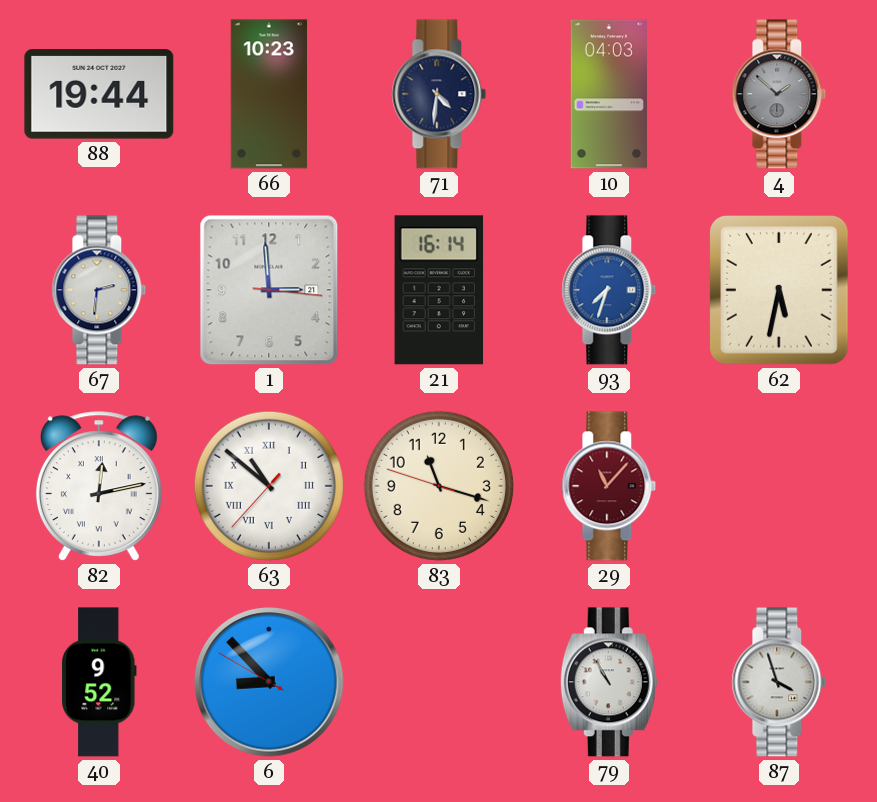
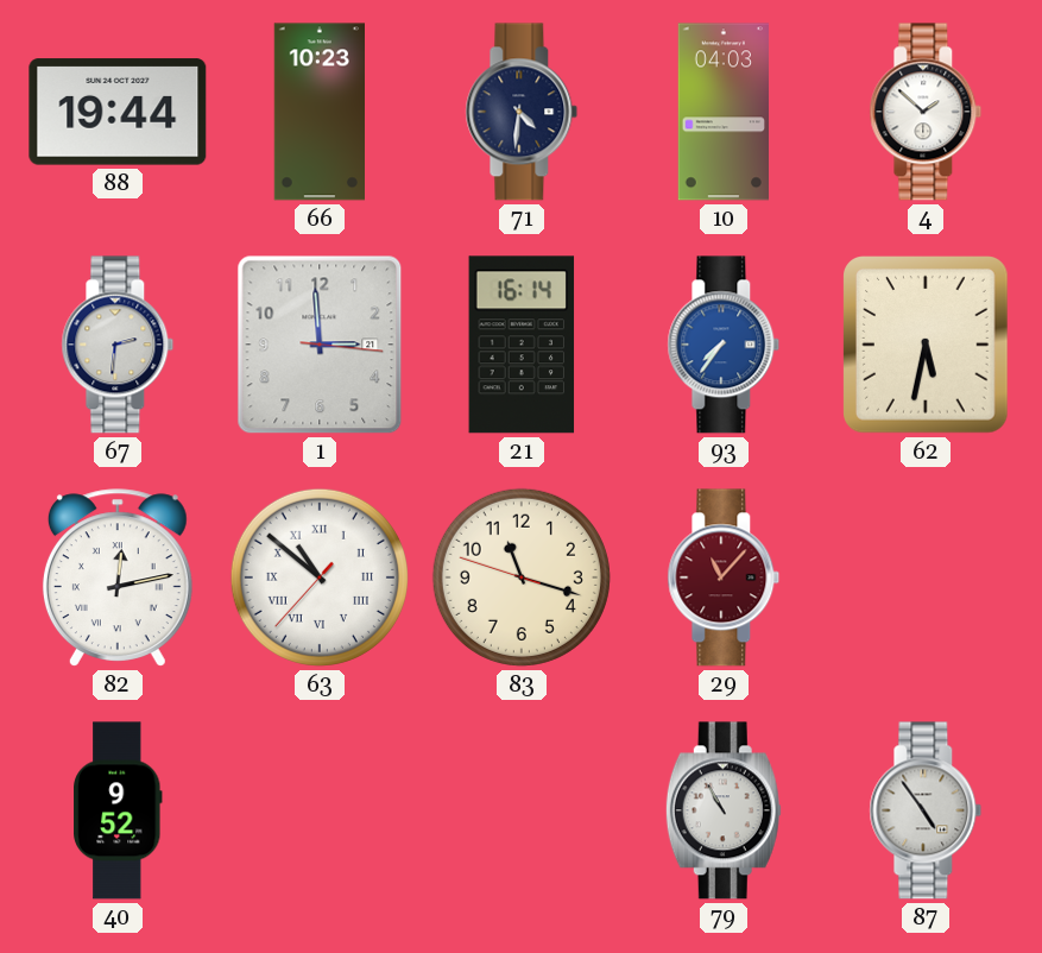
4 dial: grey -> white
93: 7:33 -> 7:36
6: 8:52 -> none
87: 3:57 -> 4:54
